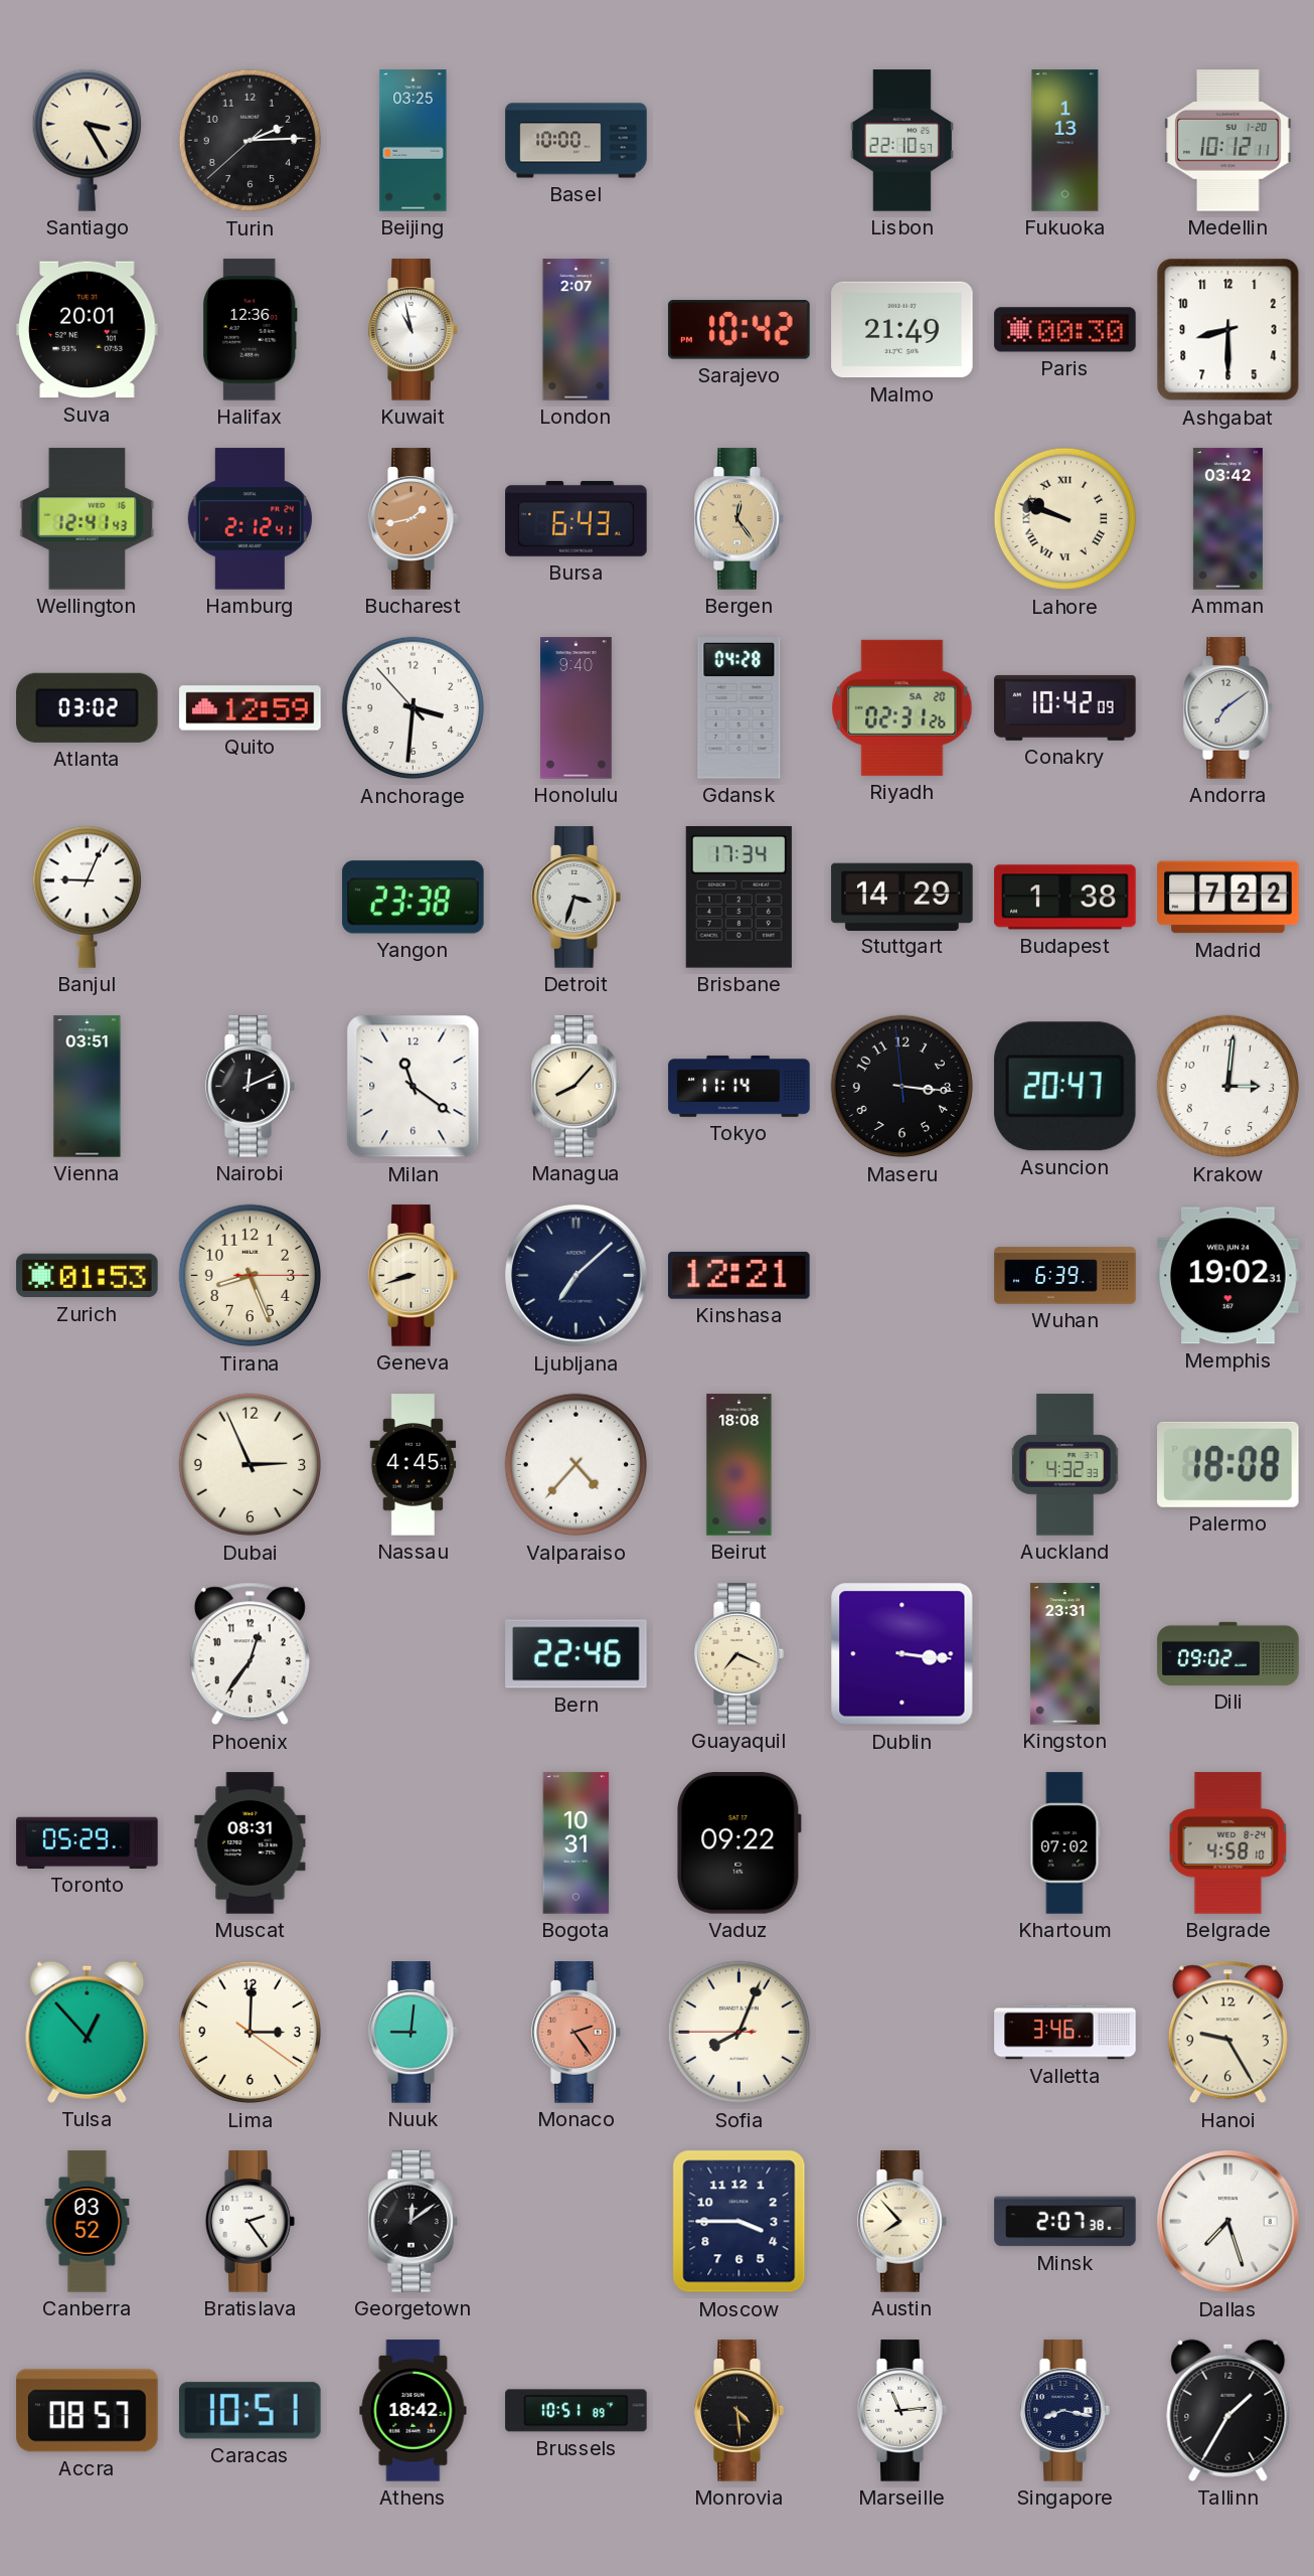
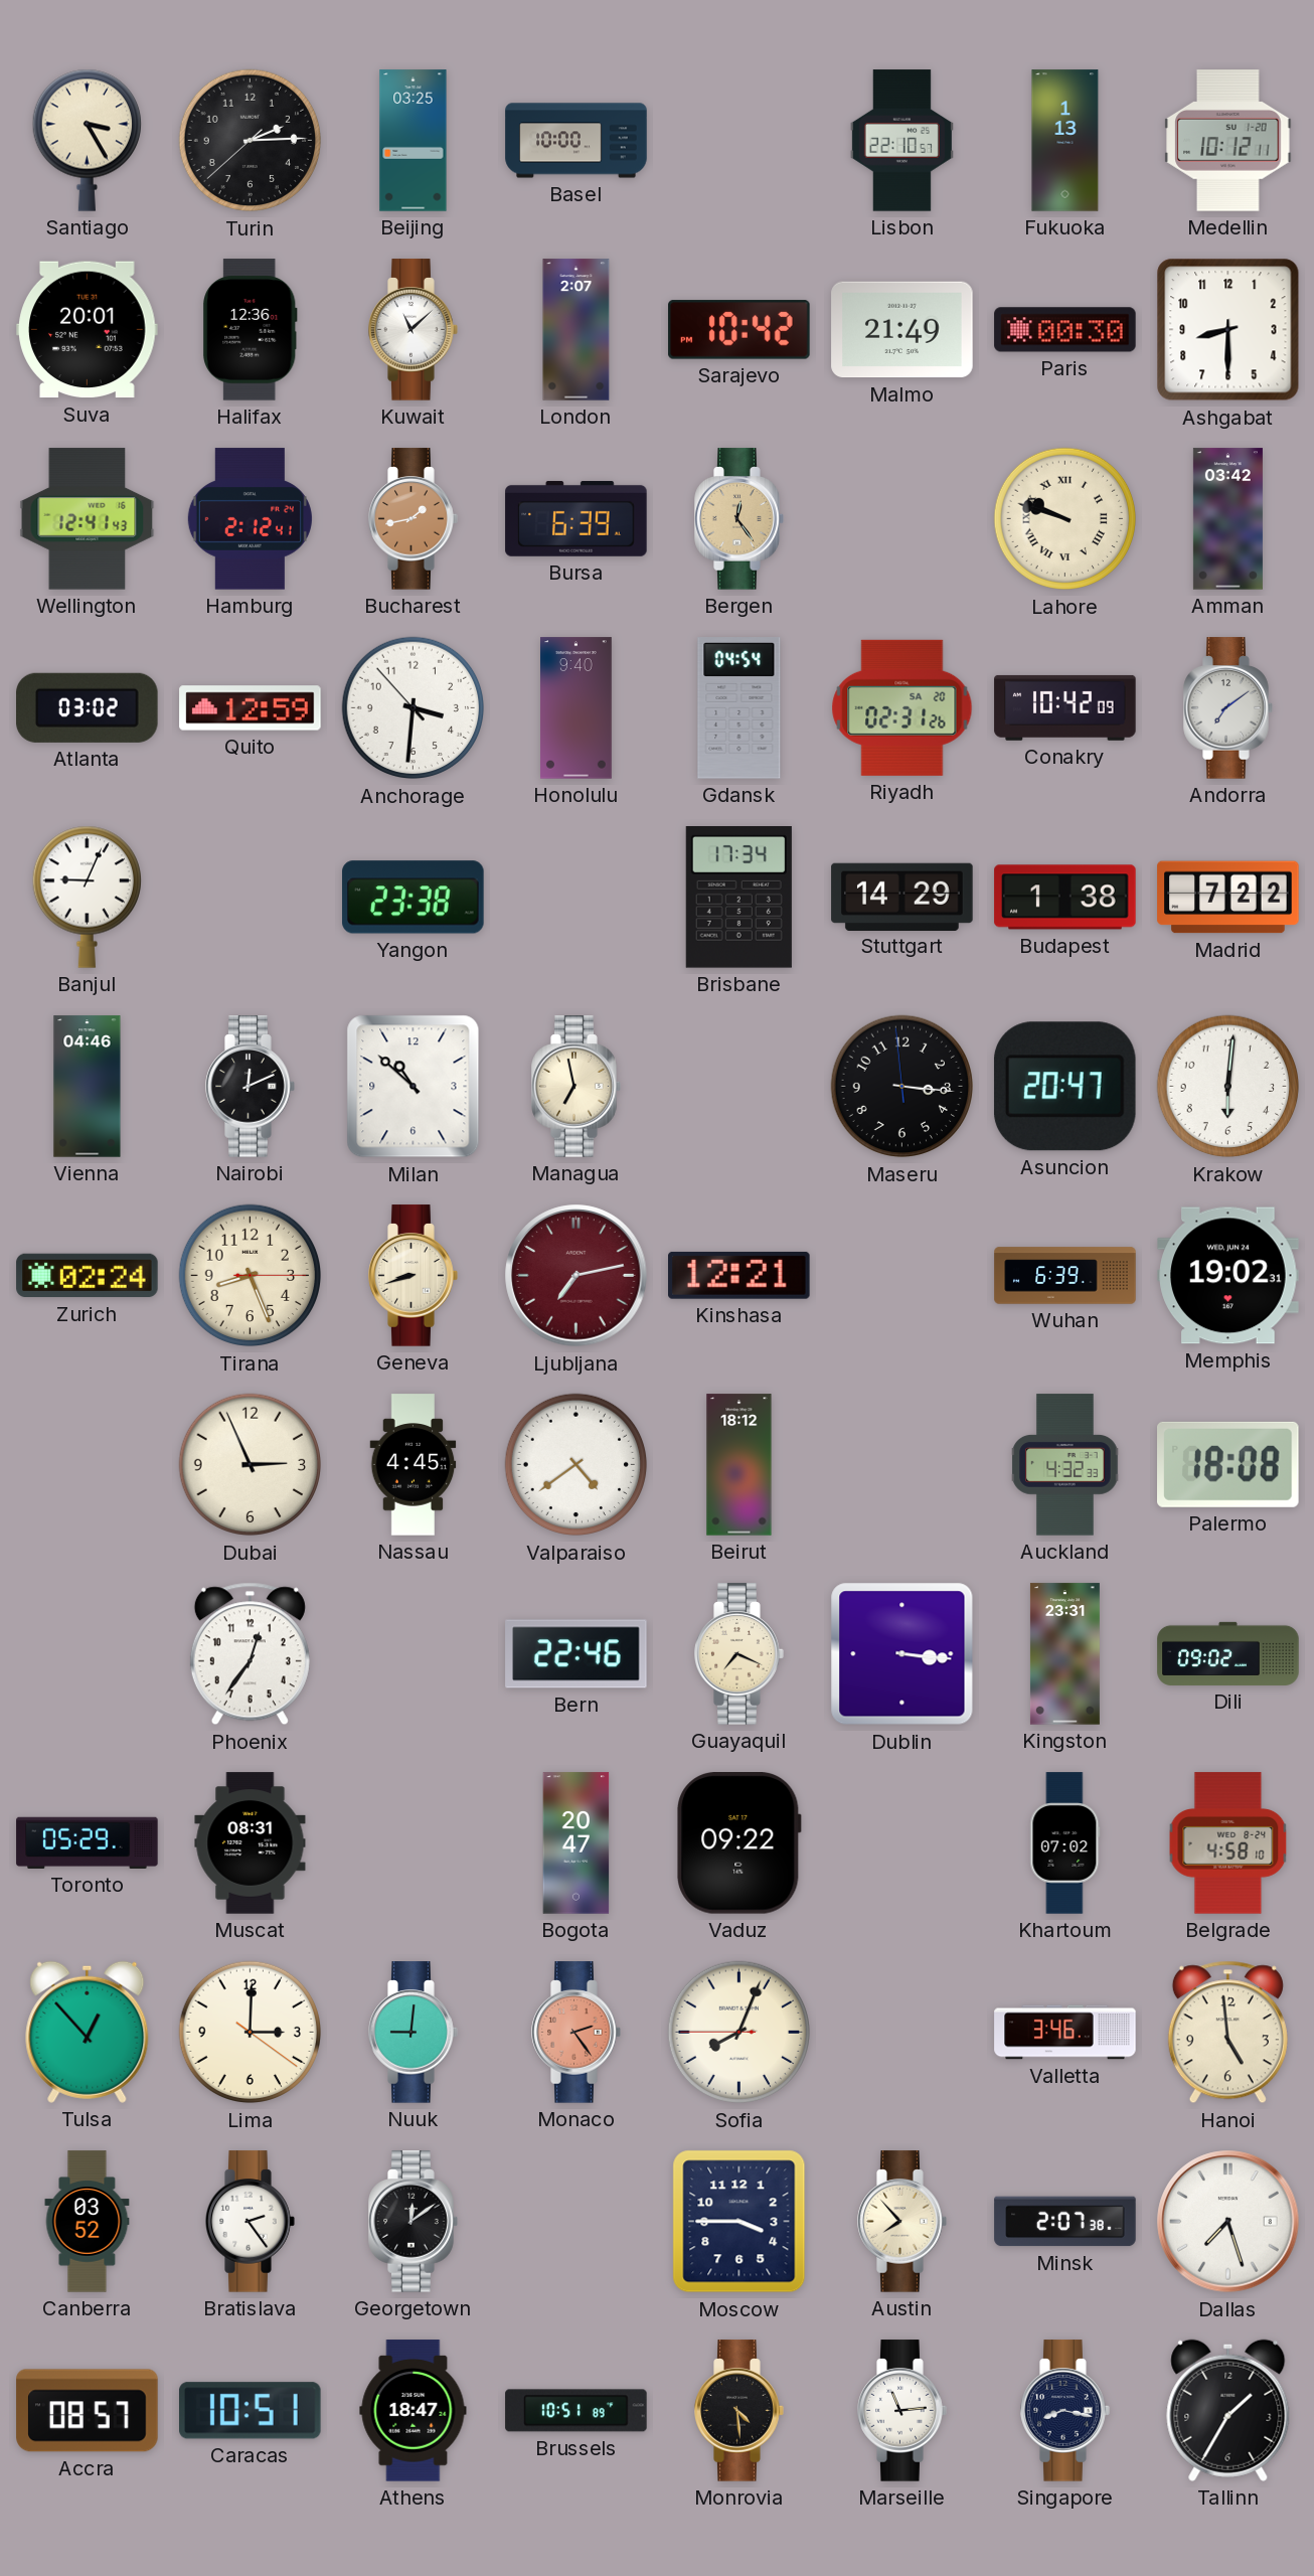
Kuwait: 10:58 -> 11:08
Bursa: 6:43 -> 6:39
Gdansk: 04:28 -> 04:54
Detroit: 3:33 -> none
Vienna: 03:51 -> 04:46
Milan: 11:21 -> 10:52
Managua: 8:07 -> 6:58
Tokyo: 11:14 -> none
Krakow: 3:01 -> 6:01
Zurich: 01:53 -> 02:24
Ljubljana: 7:08 -> 7:13
Ljubljana dial: navy -> burgundy
Valparaiso: 4:37 -> 4:39
Beirut: 18:08 -> 18:12
Bogota: 10:31 -> 20:47
Hanoi: 9:25 -> 4:59
Athens: 18:42 -> 18:47
